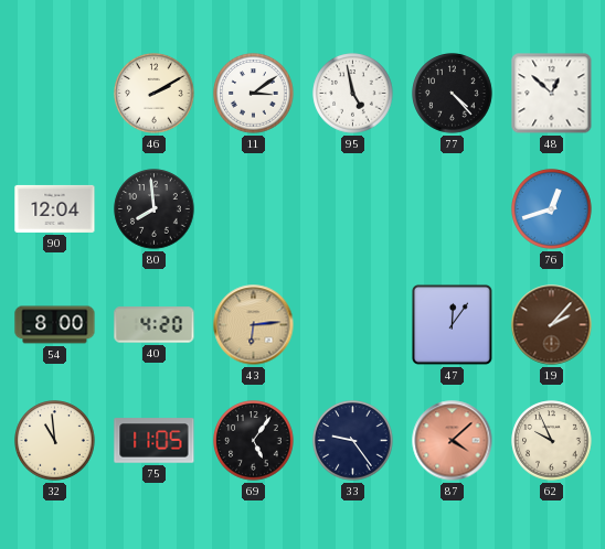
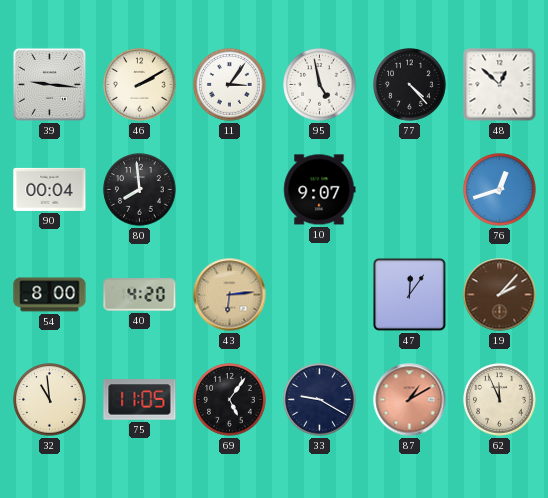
39: none -> 9:16
11: 3:09 -> 3:06
90: 12:04 -> 00:04
10: none -> 9:07
33: 9:24 -> 9:20
87: 4:08 -> 1:10
62: 9:56 -> 11:56
